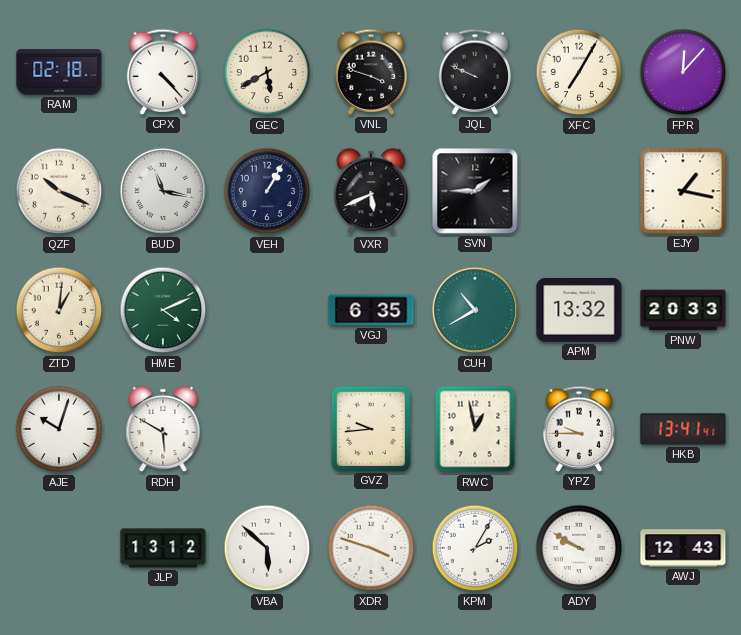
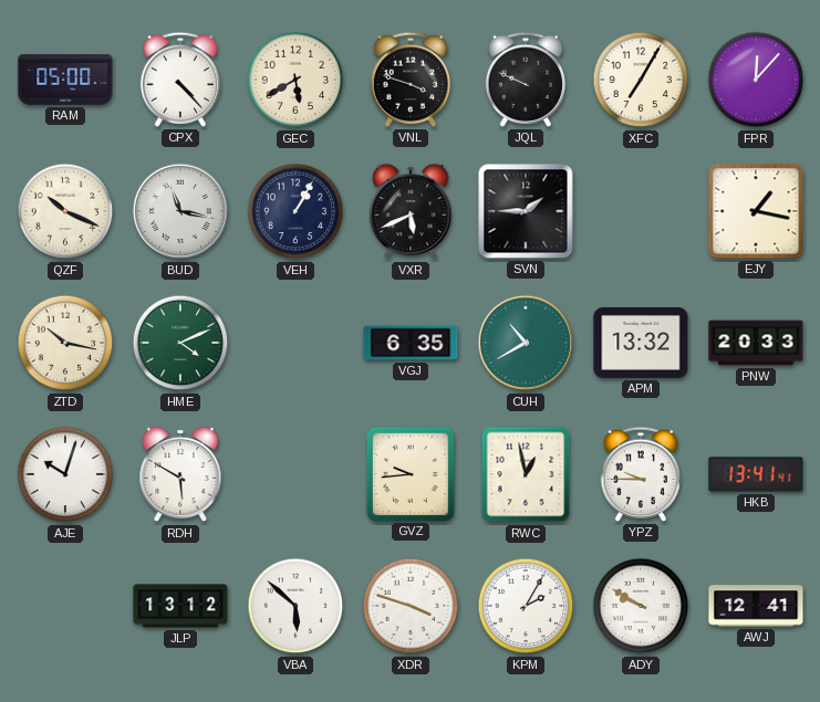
RAM: 02:18 -> 05:00
ZTD: 1:01 -> 10:17
AWJ: 12:43 -> 12:41
